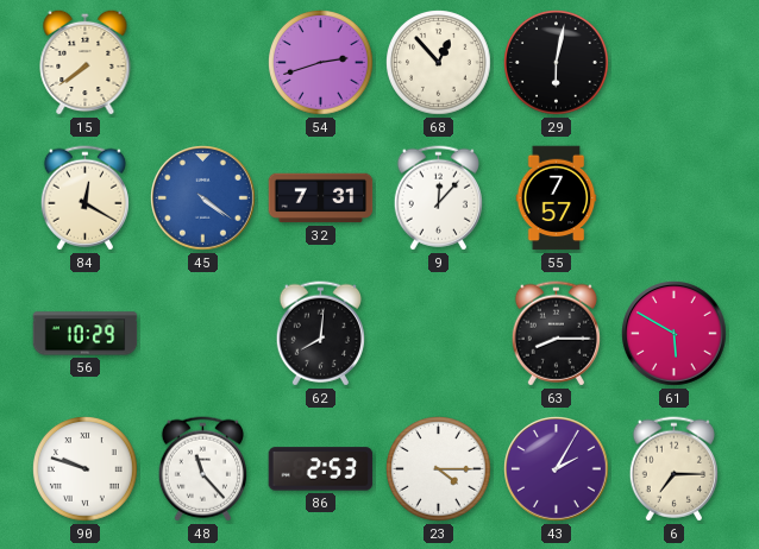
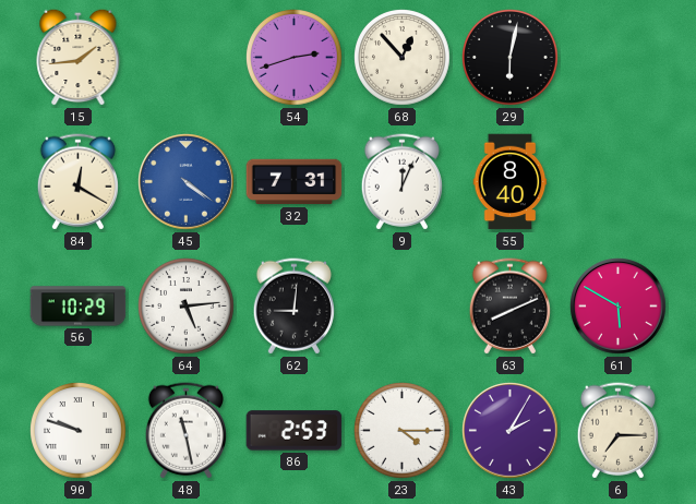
15: 7:39 -> 1:44
9: 12:07 -> 12:04
55: 7:57 -> 8:40
64: none -> 5:14
62: 8:01 -> 9:01
63: 8:15 -> 8:11
48: 11:23 -> 11:28
